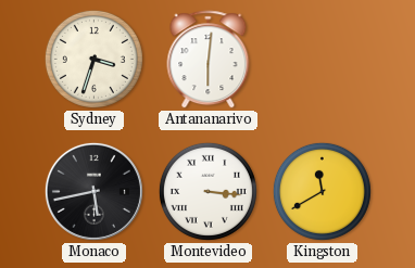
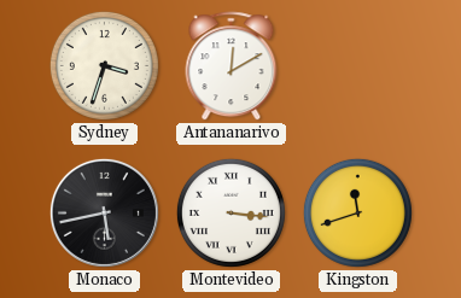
Antananarivo: 6:01 -> 12:10
Kingston: 11:40 -> 11:42
